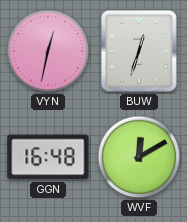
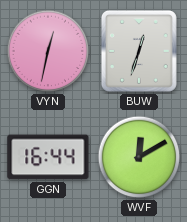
GGN: 16:48 -> 16:44
